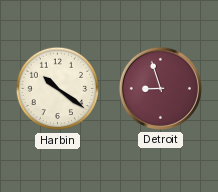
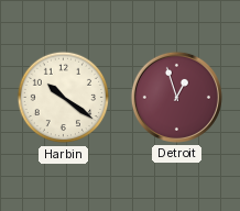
Detroit: 8:57 -> 12:57
